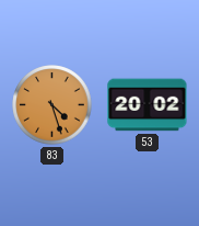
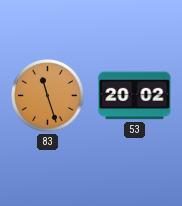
83: 4:27 -> 11:27
